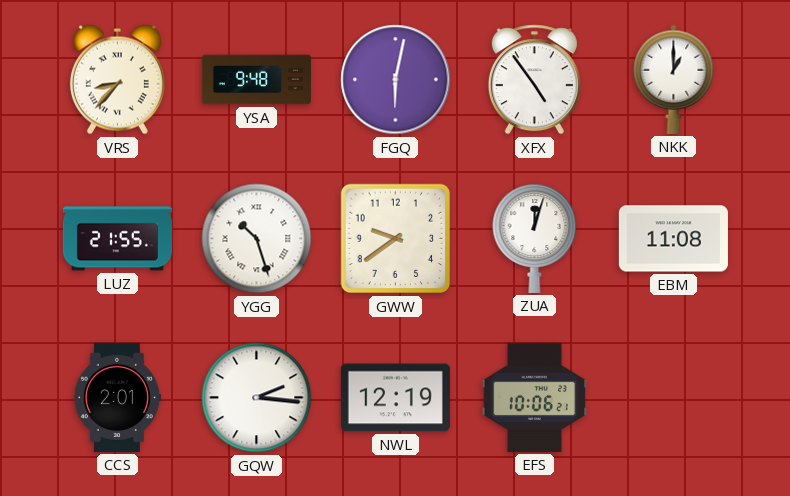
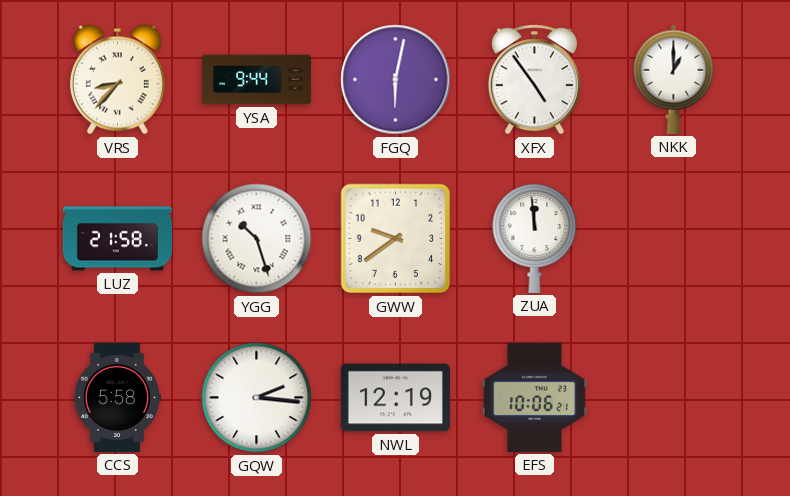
YSA: 9:48 -> 9:44
LUZ: 21:55 -> 21:58
ZUA: 12:03 -> 11:59
EBM: 11:08 -> none
CCS: 2:01 -> 5:58
